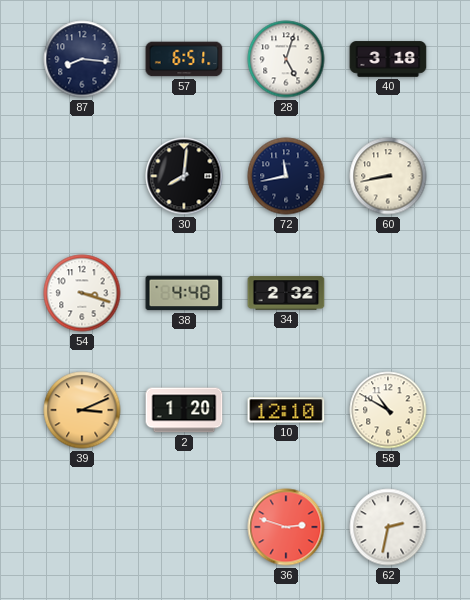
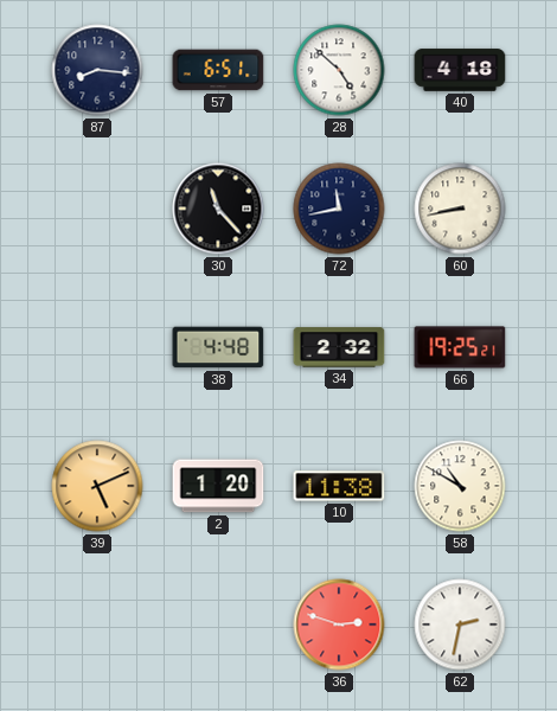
28: 5:03 -> 4:52
40: 3:18 -> 4:18
30: 8:01 -> 11:23
54: 3:18 -> none
66: none -> 19:25
39: 3:11 -> 5:11
10: 12:10 -> 11:38
